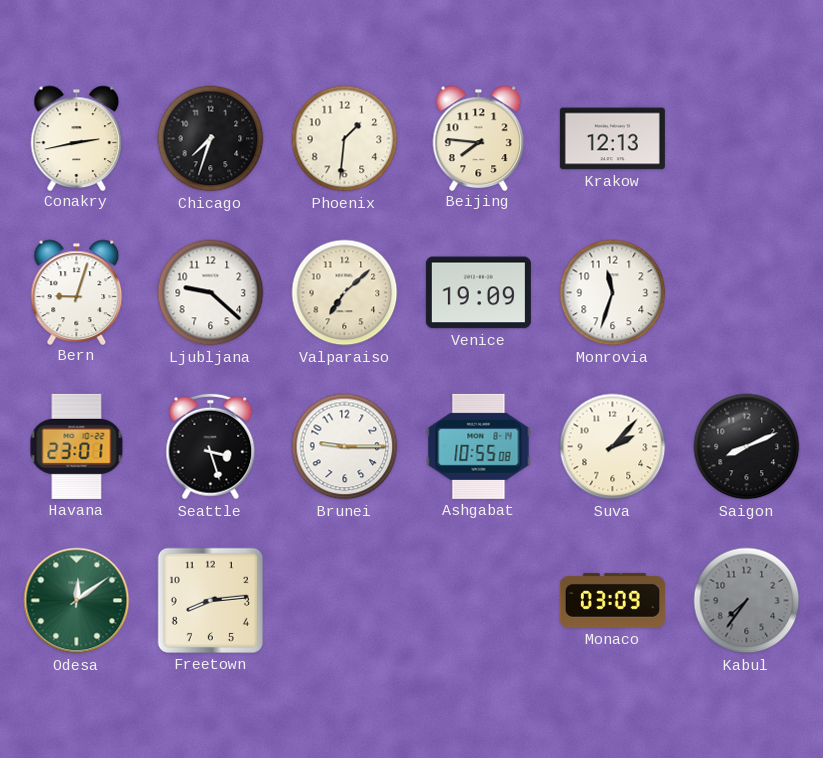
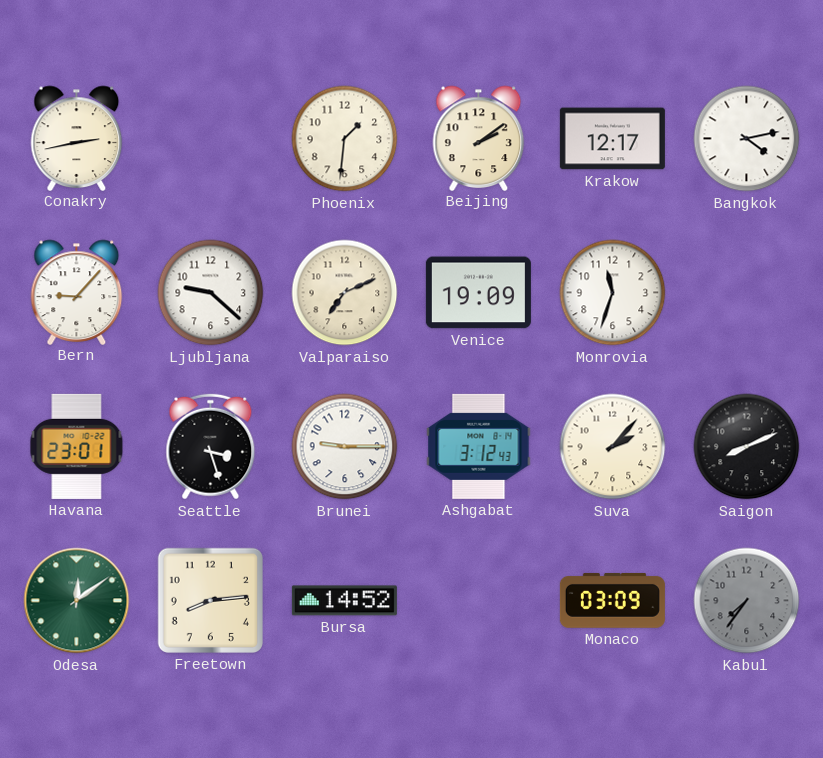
Chicago: 7:33 -> none
Beijing: 7:46 -> 2:09
Krakow: 12:13 -> 12:17
Bangkok: none -> 4:13
Bern: 9:03 -> 9:07
Valparaiso: 7:08 -> 7:11
Ashgabat: 10:55 -> 3:12
Bursa: none -> 14:52
